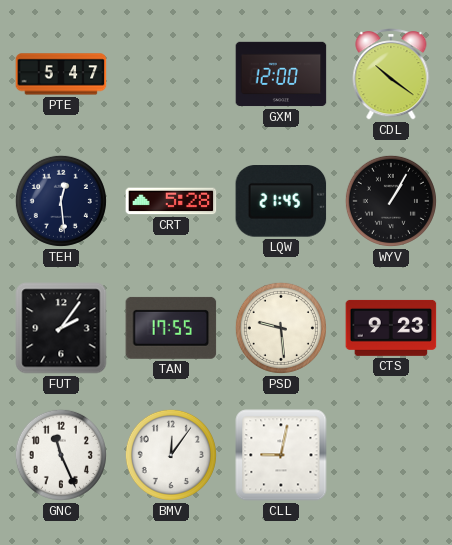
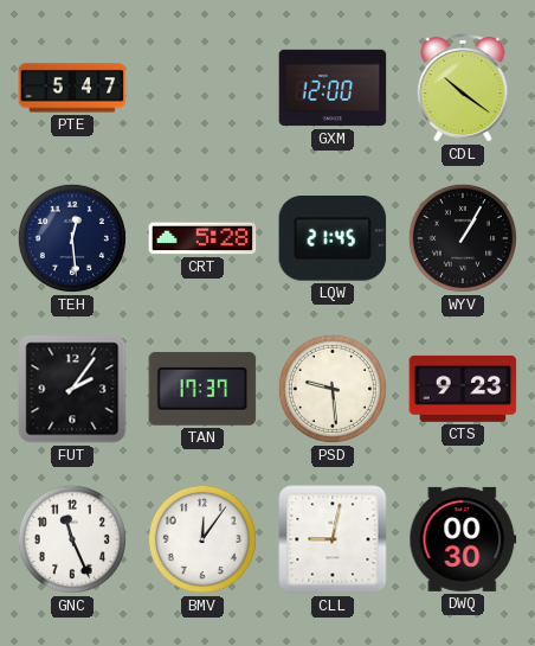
TAN: 17:55 -> 17:37
DWQ: none -> 00:30
